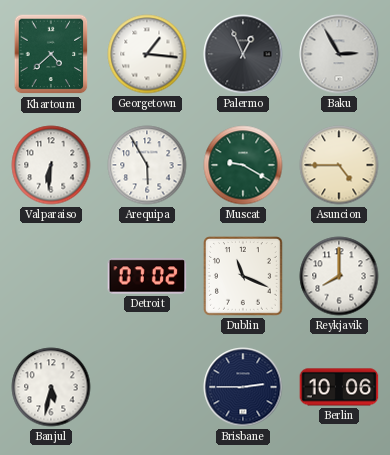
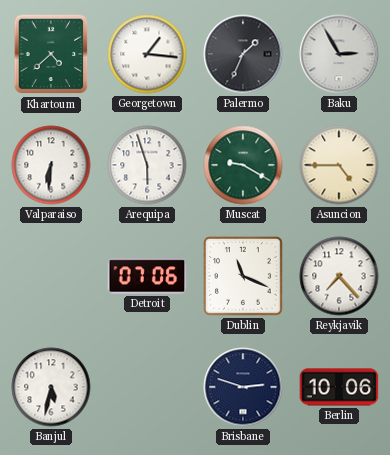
Palermo: 12:56 -> 1:34
Arequipa: 5:55 -> 5:57
Detroit: 07:02 -> 07:06
Reykjavik: 8:00 -> 7:23
Brisbane: 2:45 -> 2:48
